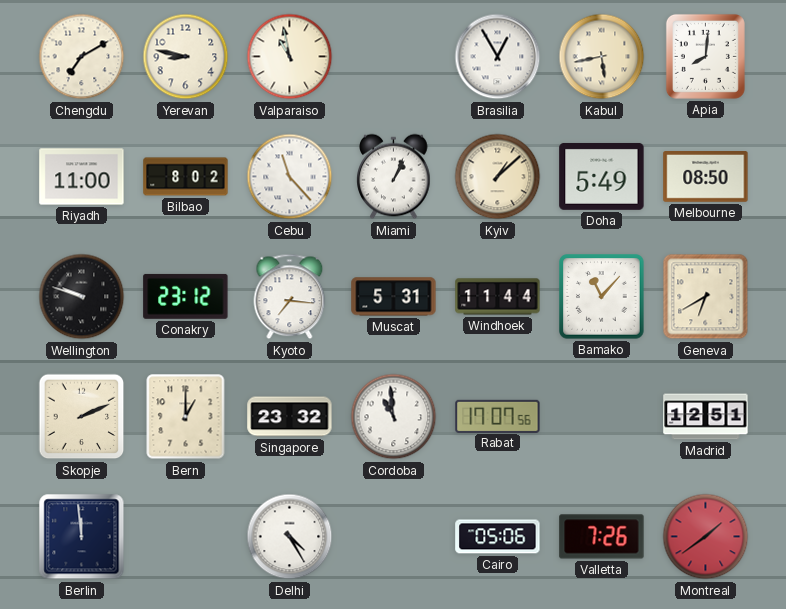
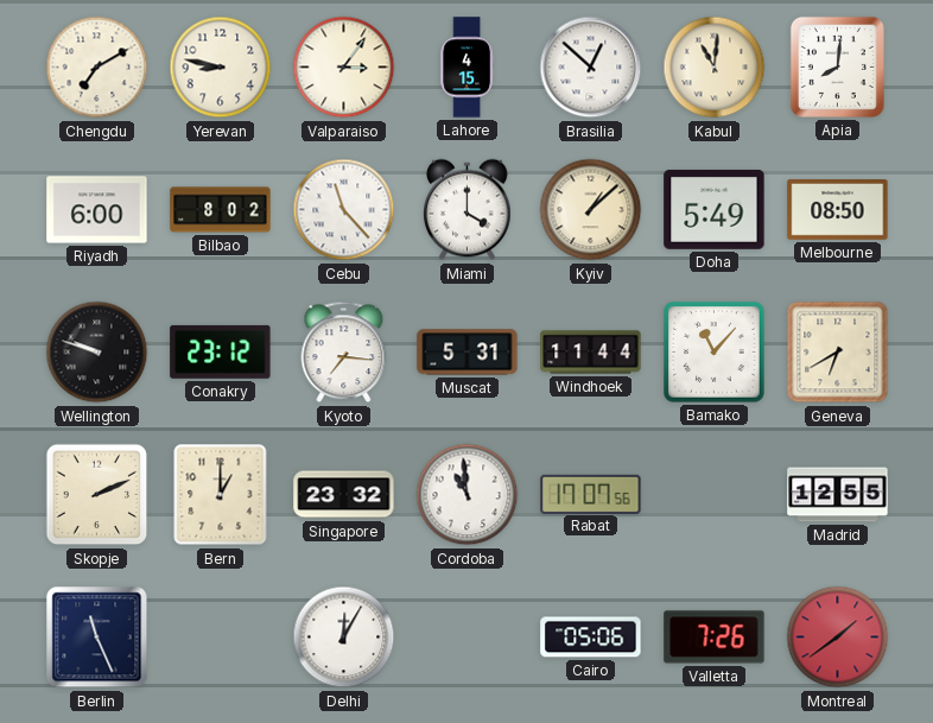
Valparaiso: 10:58 -> 3:06
Lahore: none -> 4:15
Brasilia: 12:55 -> 12:52
Kabul: 5:43 -> 11:01
Riyadh: 11:00 -> 6:00
Miami: 1:04 -> 4:00
Madrid: 12:51 -> 12:55
Berlin: 11:59 -> 11:26
Delhi: 4:25 -> 12:05
